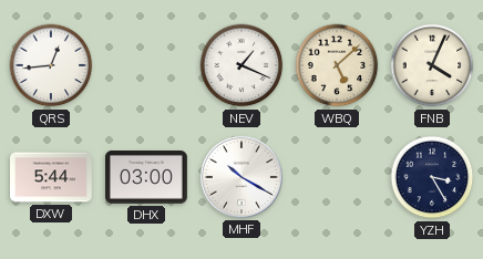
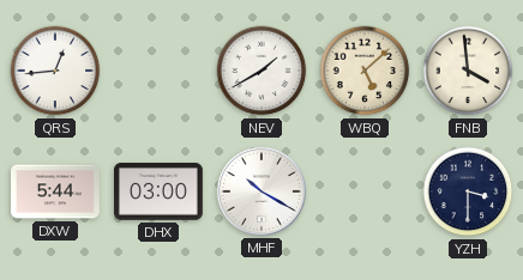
NEV: 1:19 -> 1:40
FNB: 4:04 -> 3:59
YZH: 3:25 -> 3:30
